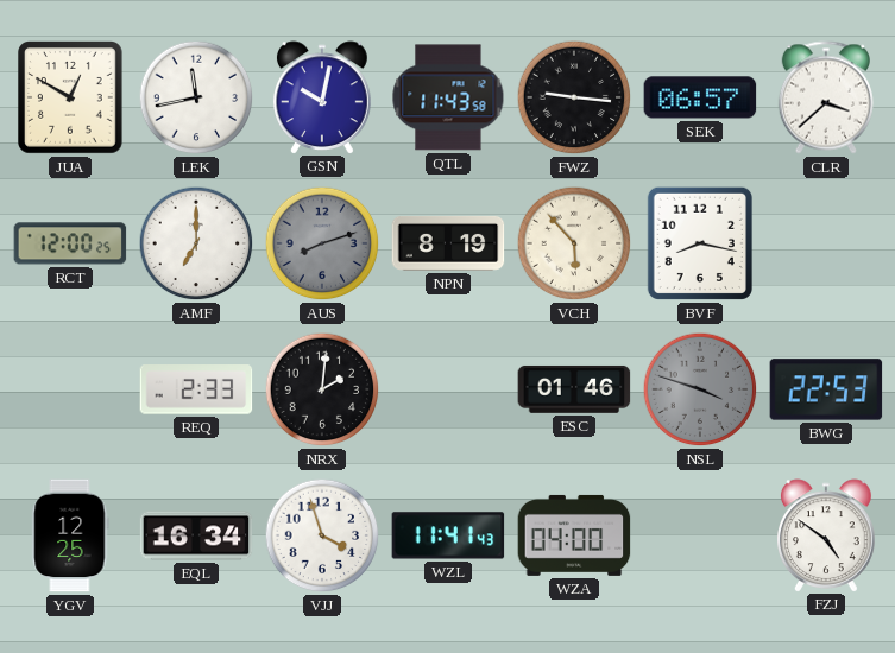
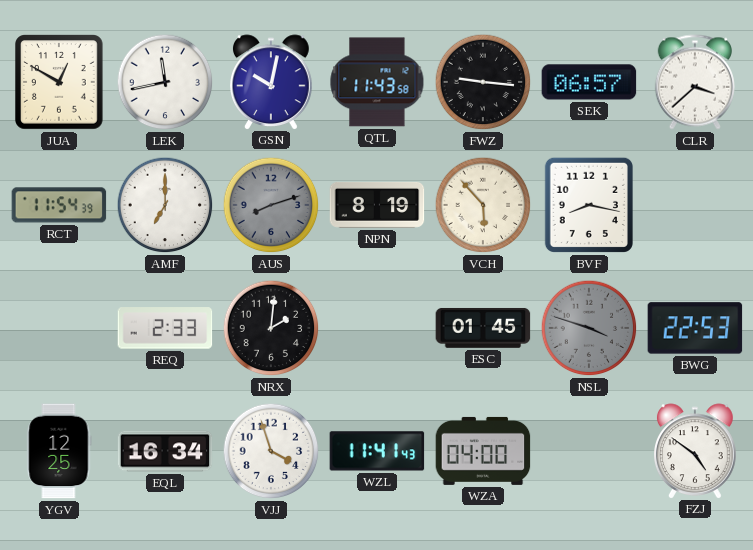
RCT: 12:00 -> 11:54
ESC: 01:46 -> 01:45
